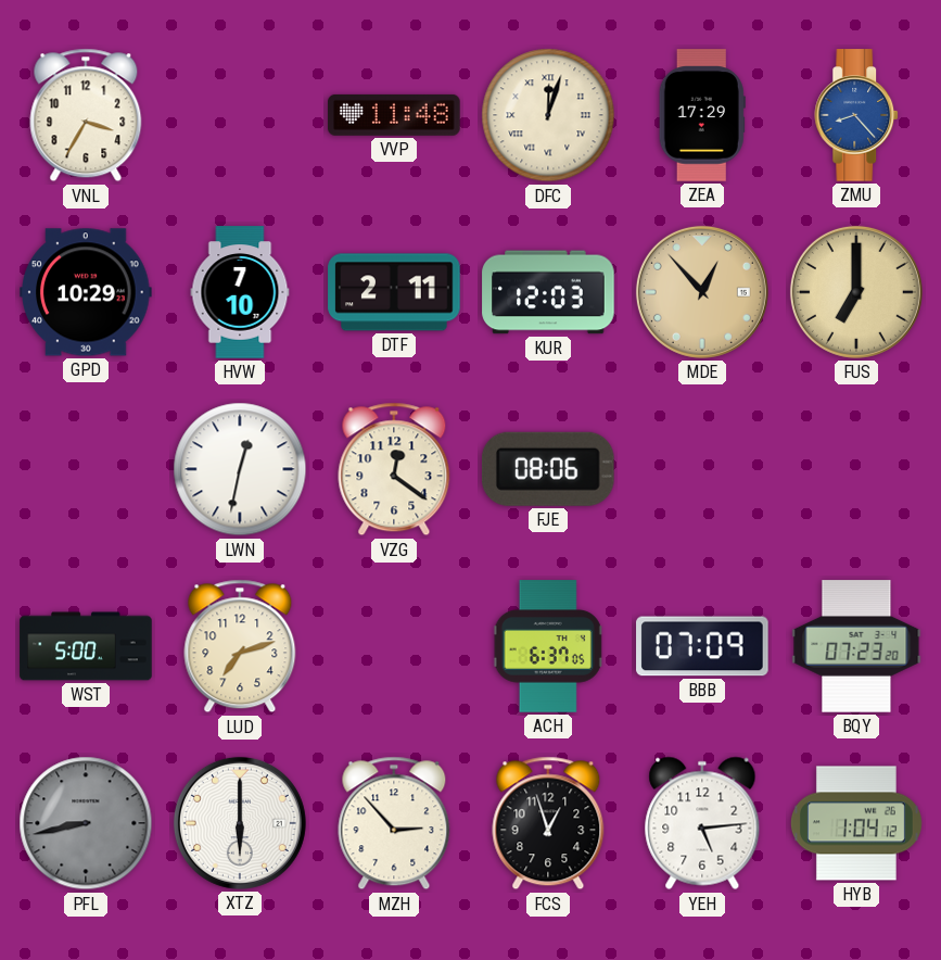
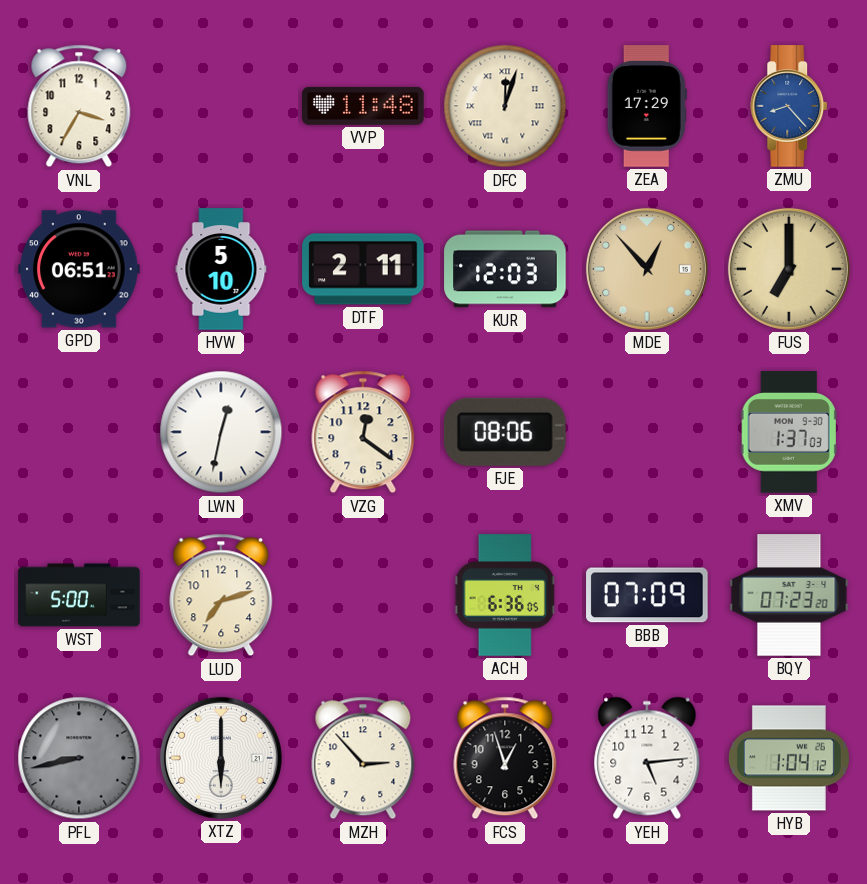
GPD: 10:29 -> 06:51
HVW: 7:10 -> 5:10
XMV: none -> 1:37
ACH: 6:37 -> 6:36
